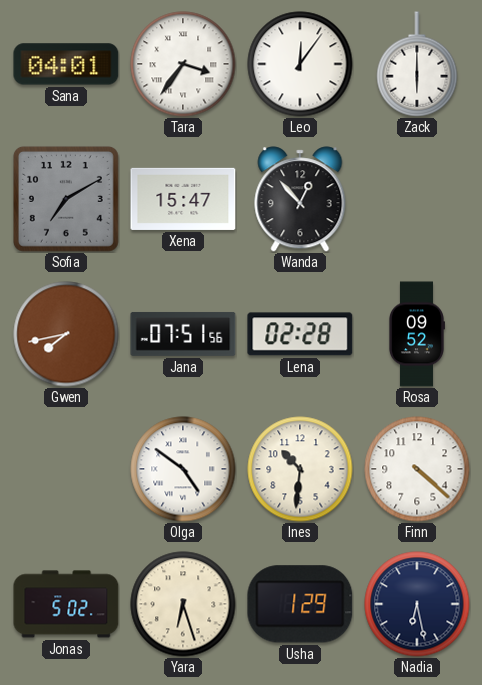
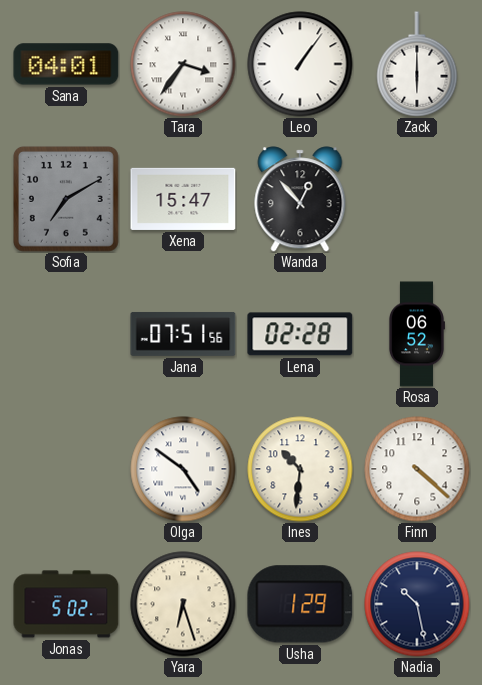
Leo: 12:06 -> 1:06
Gwen: 7:43 -> none
Rosa: 09:52 -> 06:52
Nadia: 6:28 -> 10:28
